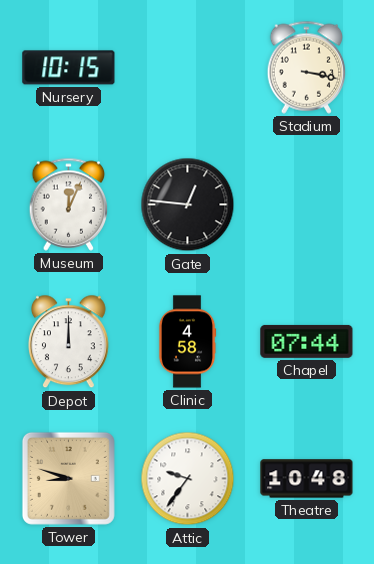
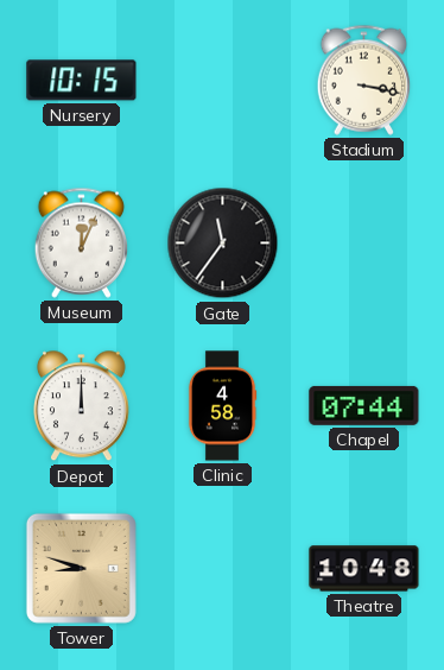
Gate: 12:46 -> 11:36
Attic: 9:36 -> none
